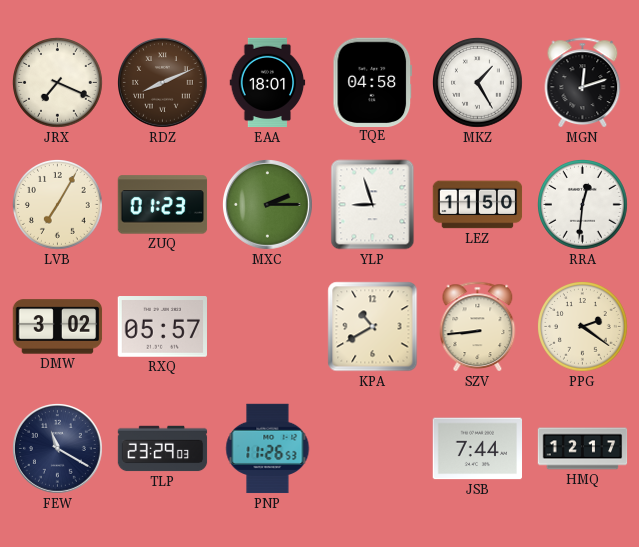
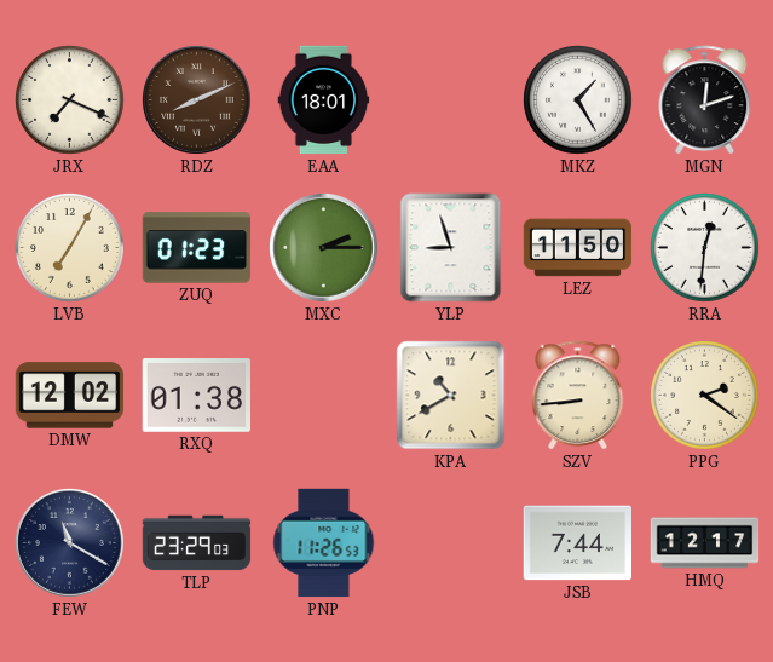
TQE: 04:58 -> none
DMW: 3:02 -> 12:02
RXQ: 05:57 -> 01:38
